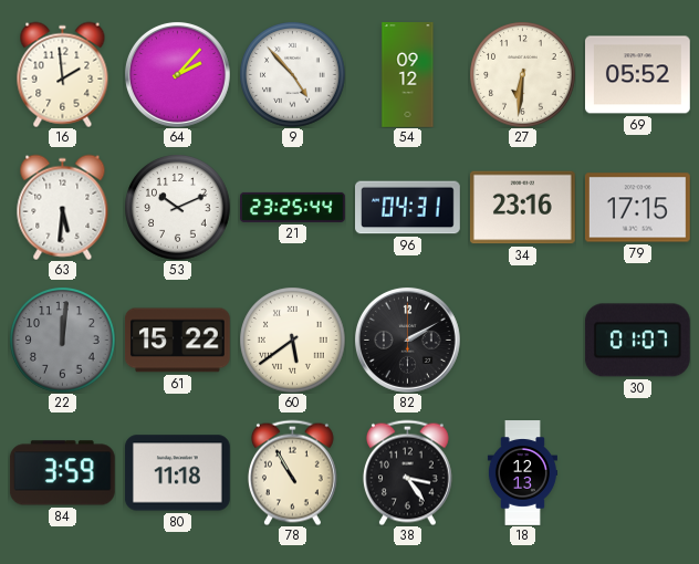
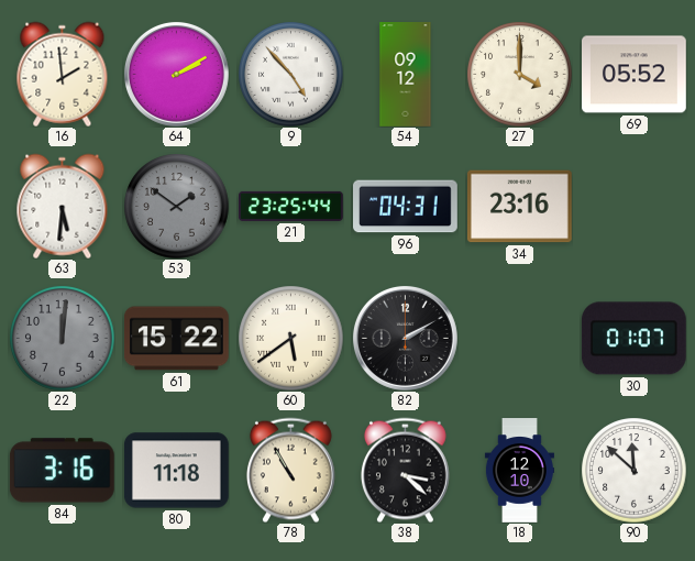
64: 2:07 -> 2:10
27: 6:31 -> 4:00
53: 10:11 -> 1:51
53 dial: white -> grey
79: 17:15 -> none
84: 3:59 -> 3:16
38: 3:24 -> 3:22
18: 12:13 -> 12:10
90: none -> 11:52
